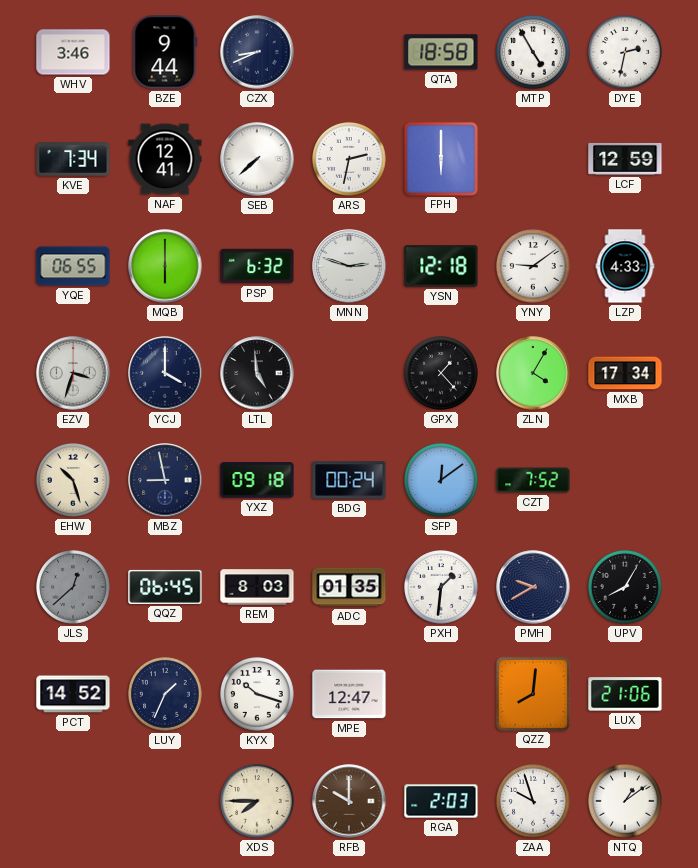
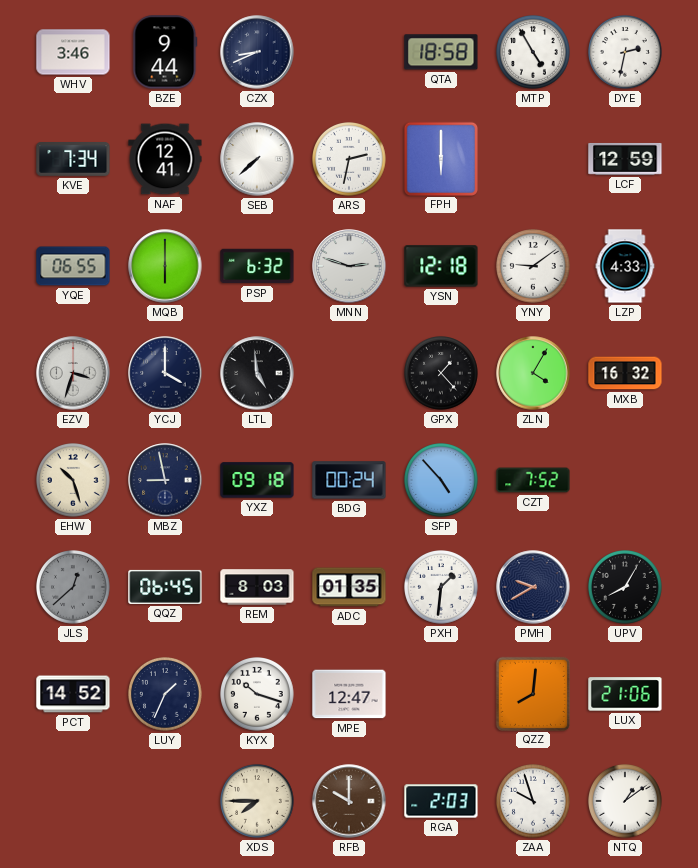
MXB: 17:34 -> 16:32
SFP: 12:09 -> 4:53
